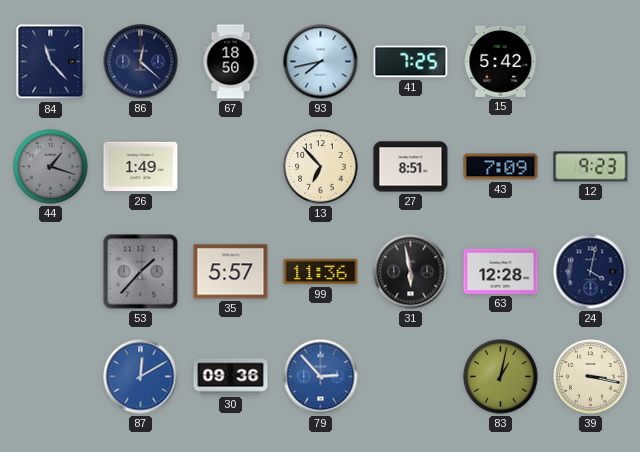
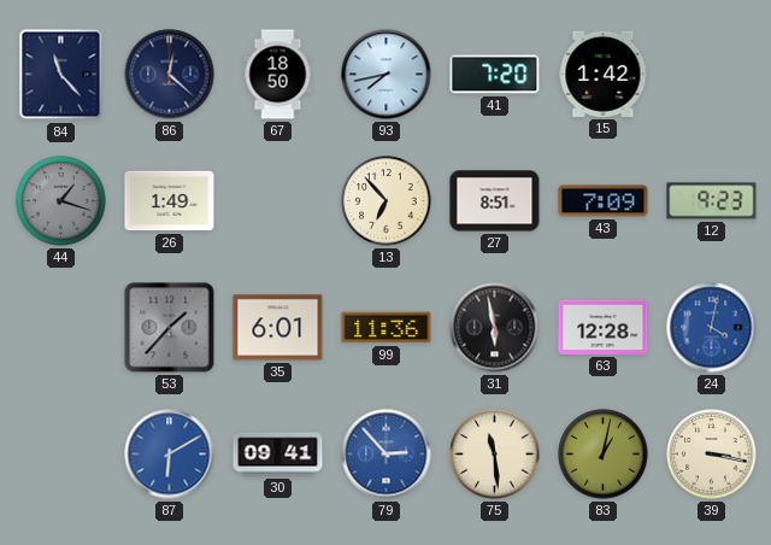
41: 7:25 -> 7:20
15: 5:42 -> 1:42
35: 5:57 -> 6:01
24 dial: navy -> blue
87: 12:10 -> 6:10
30: 09:36 -> 09:41
75: none -> 11:29
